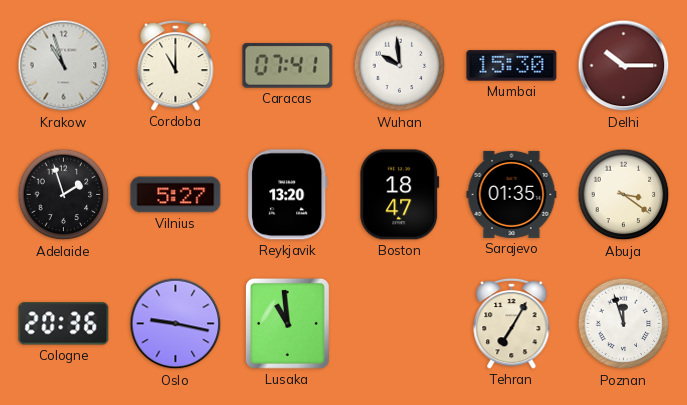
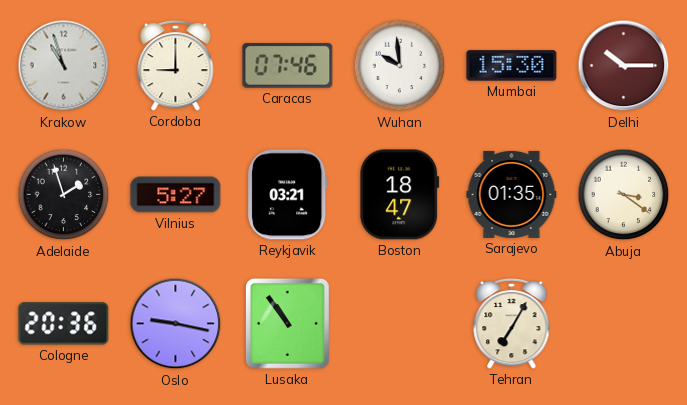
Cordoba: 11:00 -> 9:00
Caracas: 07:41 -> 07:46
Reykjavik: 13:20 -> 03:21
Lusaka: 10:59 -> 10:54
Poznan: 11:57 -> none
